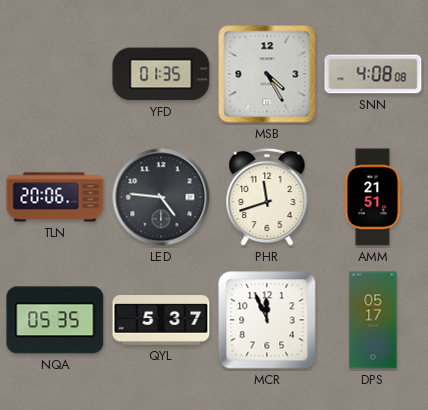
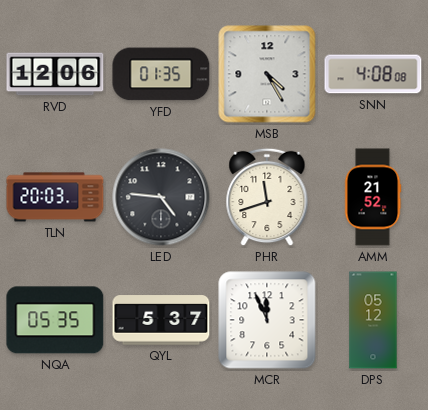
RVD: none -> 12:06
TLN: 20:06 -> 20:03
AMM: 21:51 -> 21:52
DPS: 05:17 -> 05:12
